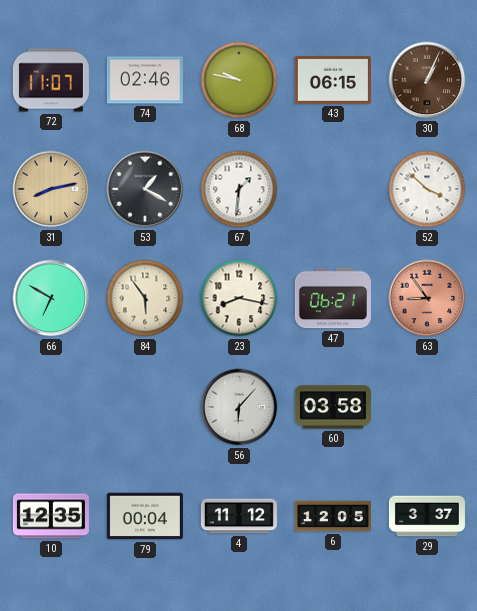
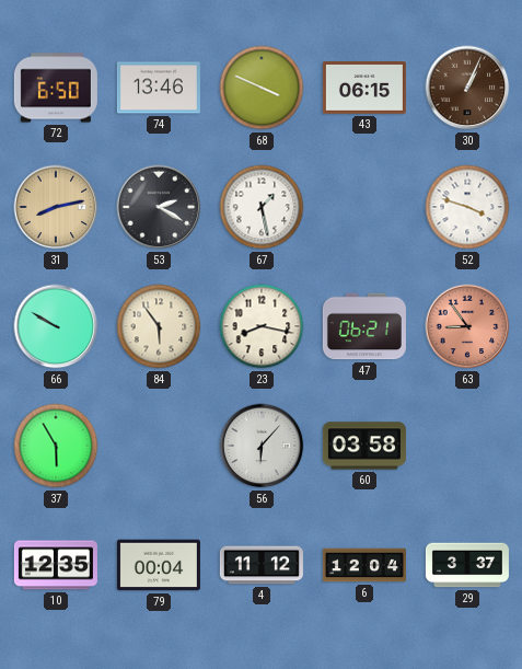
72: 11:07 -> 6:50
74: 02:46 -> 13:46
68: 9:47 -> 3:49
53: 1:20 -> 2:20
67: 1:31 -> 1:28
52: 3:52 -> 3:48
66: 6:50 -> 9:50
37: none -> 5:55
6: 12:05 -> 12:04
